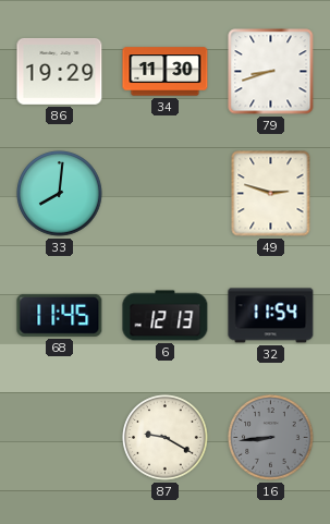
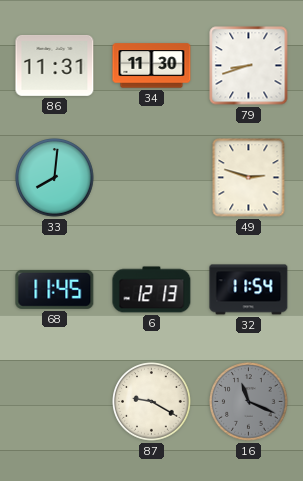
86: 19:29 -> 11:31
16: 8:44 -> 11:19
